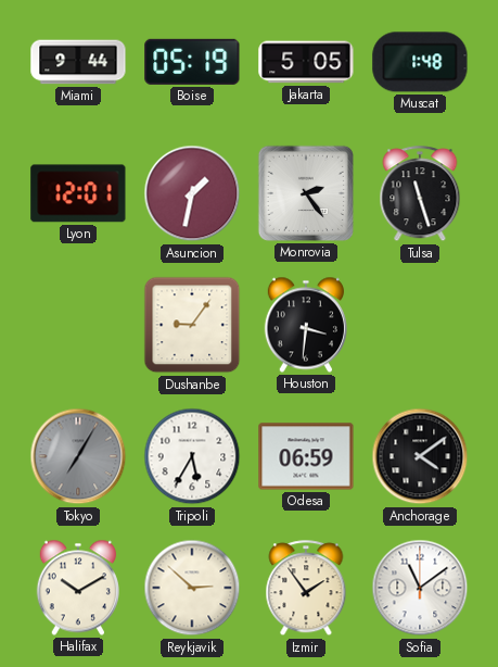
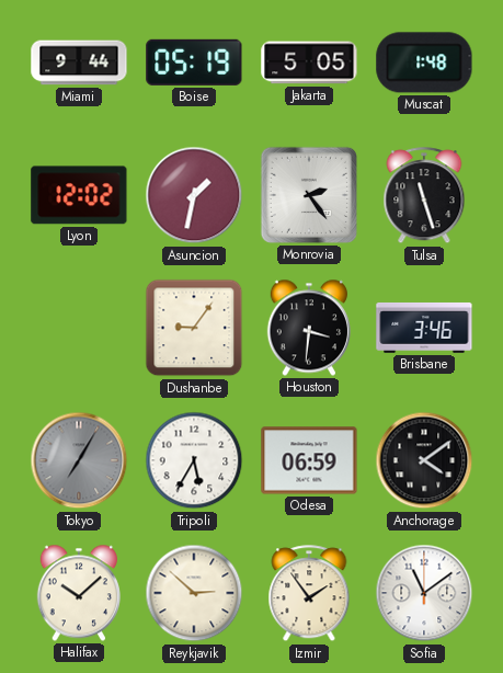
Lyon: 12:01 -> 12:02
Brisbane: none -> 3:46
Halifax: 10:10 -> 10:08
